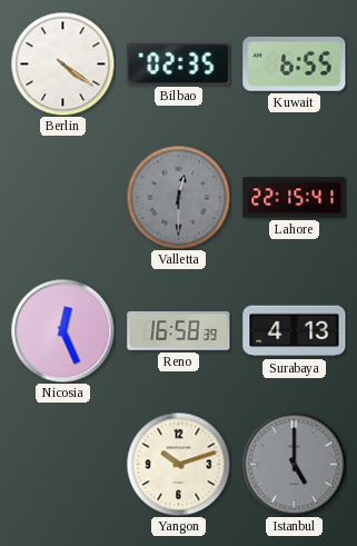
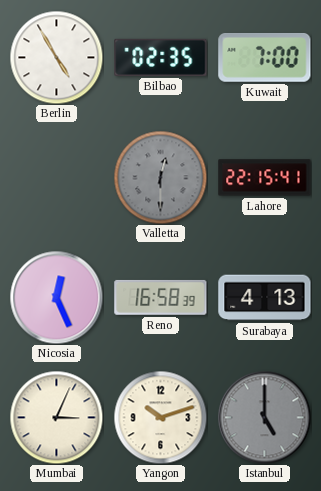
Berlin: 4:21 -> 4:55
Kuwait: 6:55 -> 7:00
Mumbai: none -> 3:04
